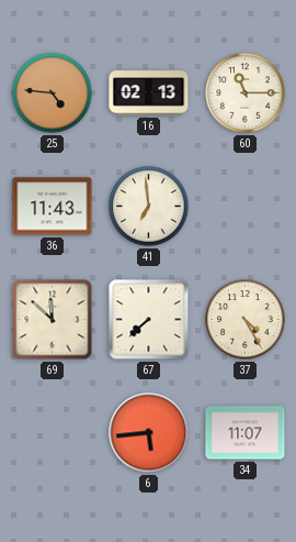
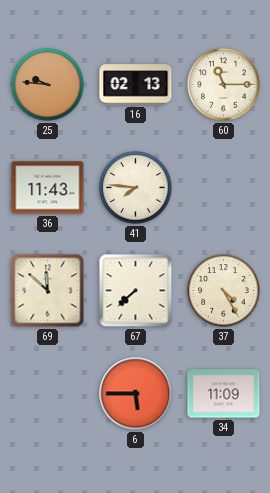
25: 4:46 -> 9:46
41: 6:59 -> 7:46
6: 5:44 -> 5:45
34: 11:07 -> 11:09
